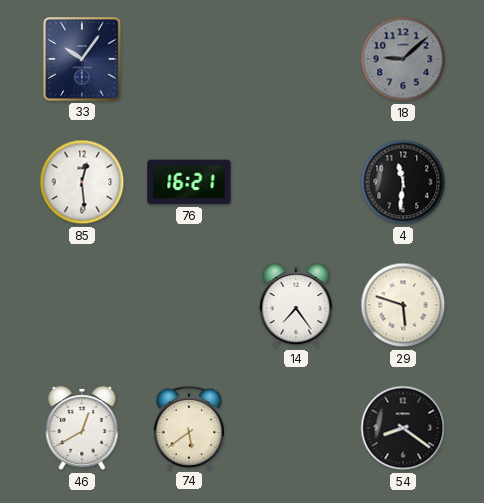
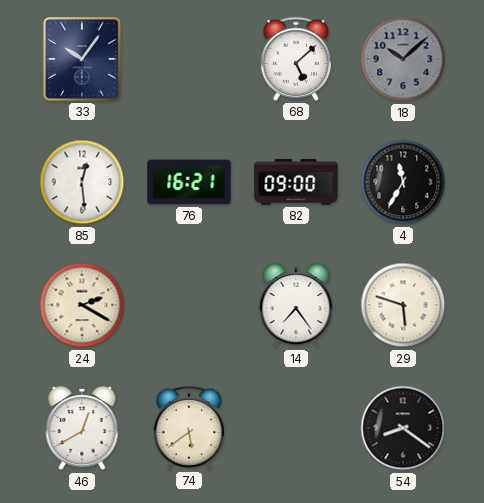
68: none -> 5:08
18: 9:08 -> 10:08
82: none -> 09:00
4: 11:31 -> 11:35
24: none -> 2:20
